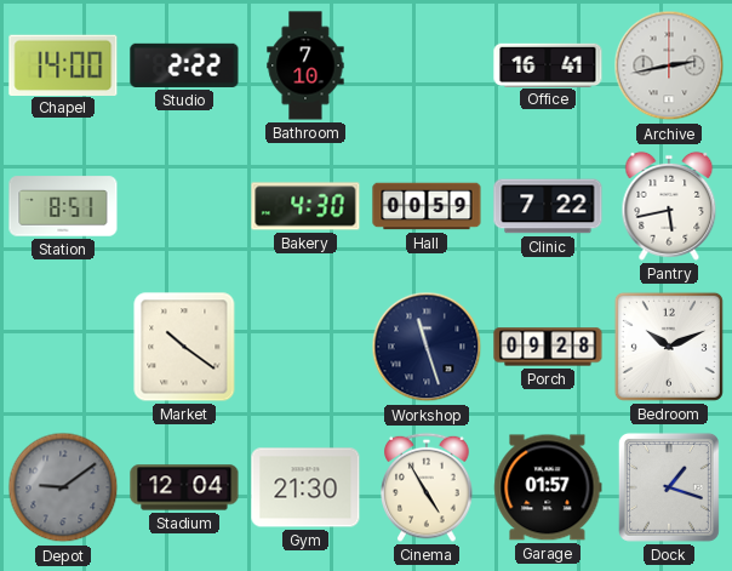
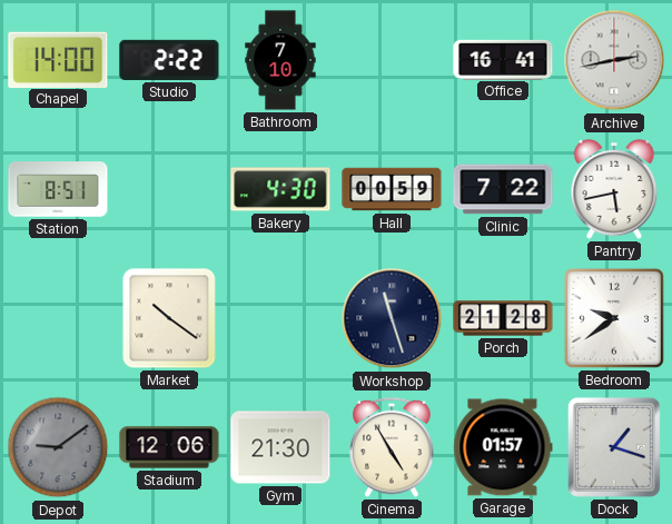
Porch: 09:28 -> 21:28
Bedroom: 10:11 -> 9:39
Stadium: 12:04 -> 12:06
